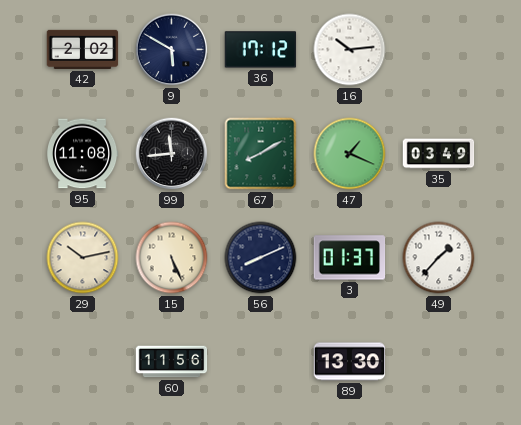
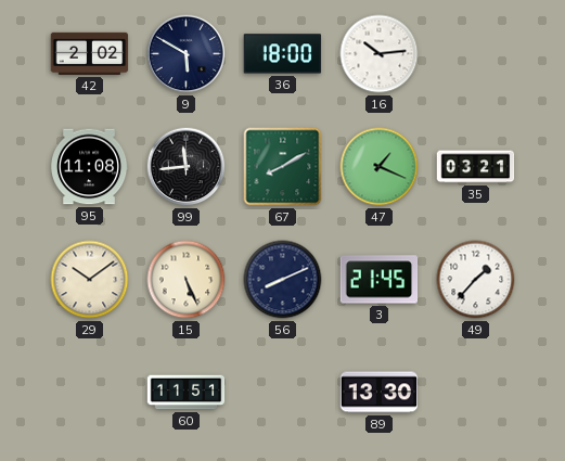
36: 17:12 -> 18:00
35: 03:49 -> 03:21
29: 10:13 -> 10:09
3: 01:37 -> 21:45
60: 11:56 -> 11:51
